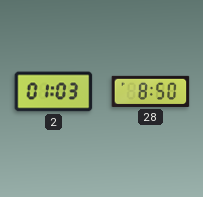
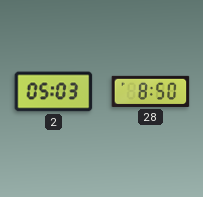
2: 01:03 -> 05:03
